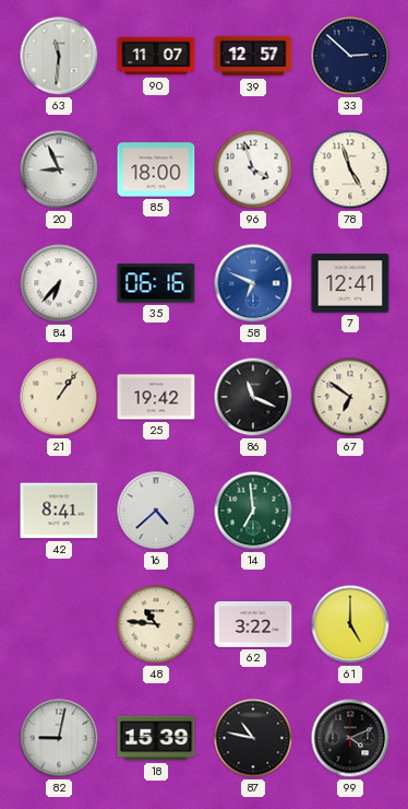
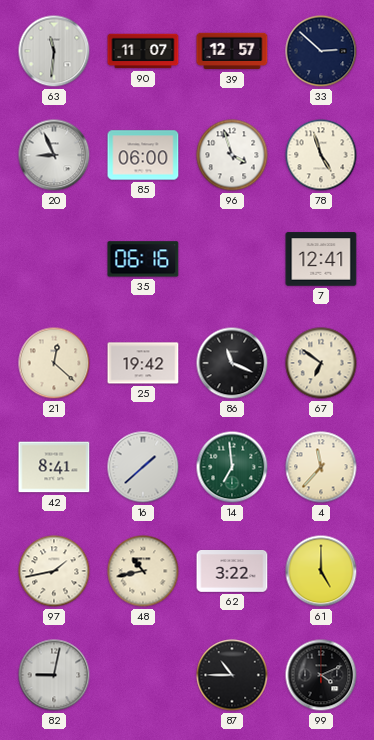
85: 18:00 -> 06:00
84: 6:37 -> none
58: 6:49 -> none
21: 1:06 -> 12:22
16: 4:38 -> 1:38
4: none -> 11:37
97: none -> 1:43
48: 10:46 -> 10:43
18: 15:39 -> none
87: 10:47 -> 10:45
